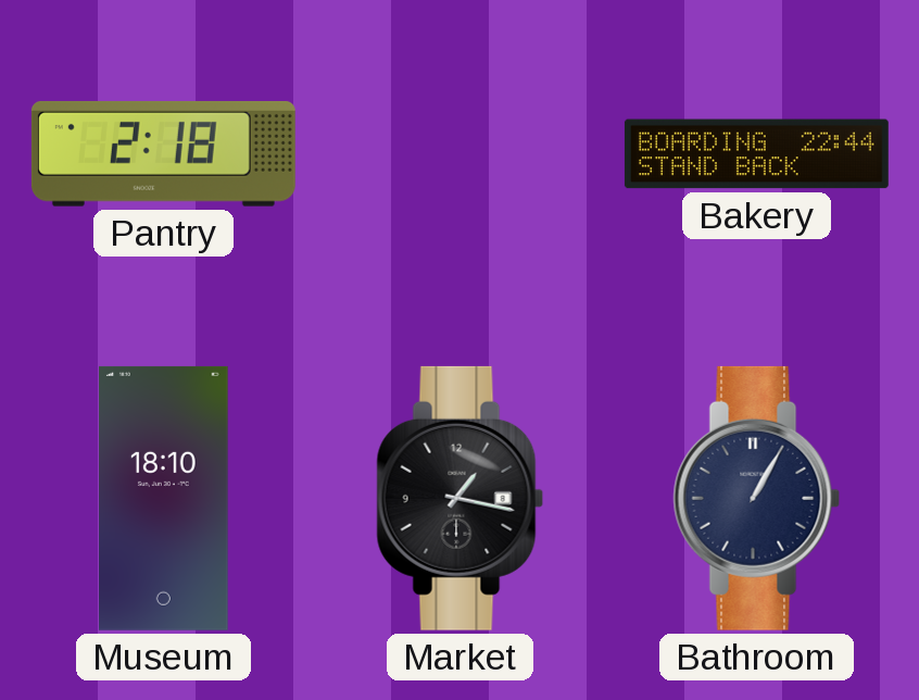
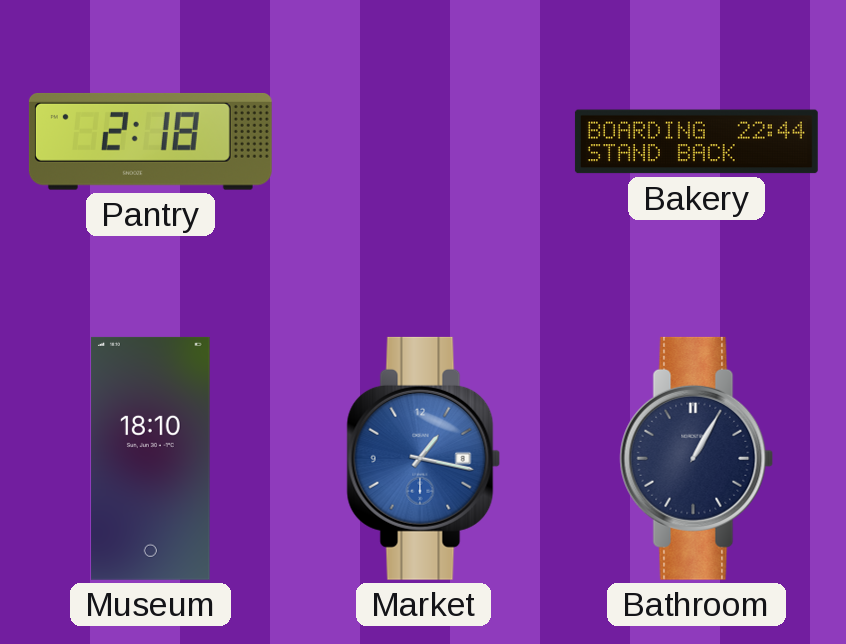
Market dial: black -> blue
